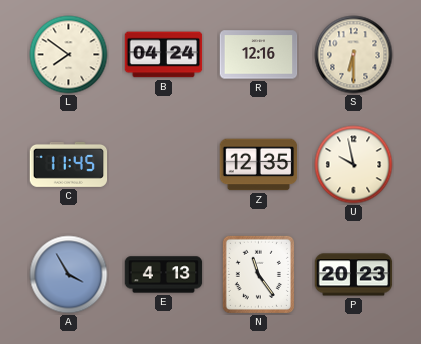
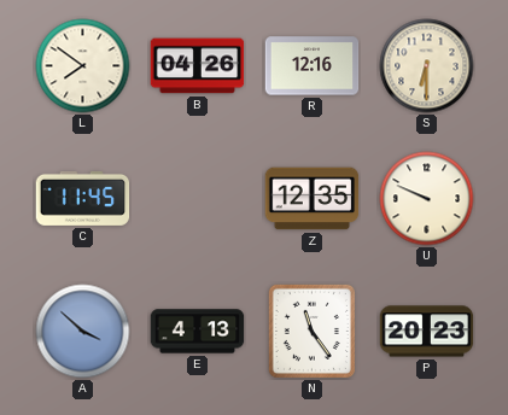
B: 04:24 -> 04:26
U: 9:58 -> 9:49
A: 3:55 -> 3:52
